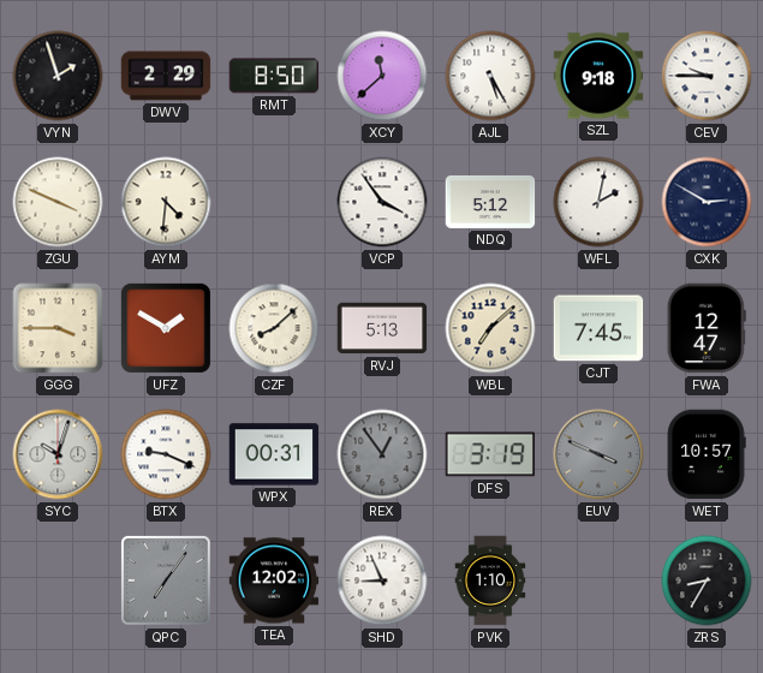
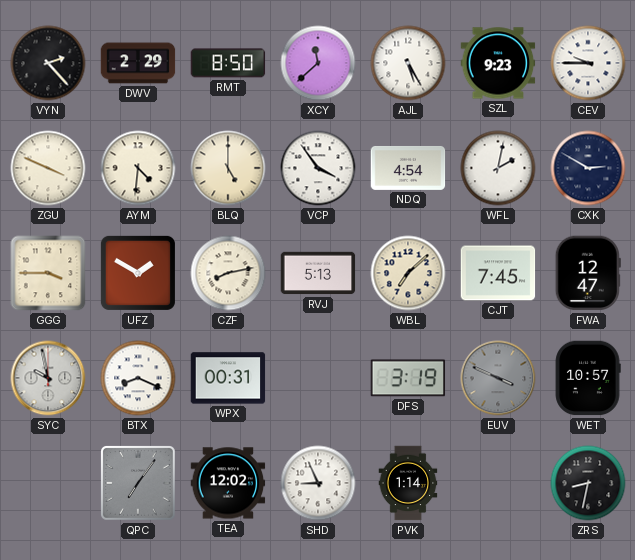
VYN: 1:57 -> 2:23
SZL: 9:18 -> 9:23
BLQ: none -> 5:00
NDQ: 5:12 -> 4:54
CZF: 8:08 -> 8:13
SYC: 10:03 -> 9:58
BTX: 9:19 -> 8:19
REX: 12:54 -> none
PVK: 1:10 -> 1:14
ZRS: 8:35 -> 8:32
